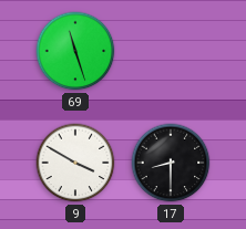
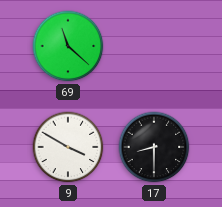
69: 11:27 -> 11:22
